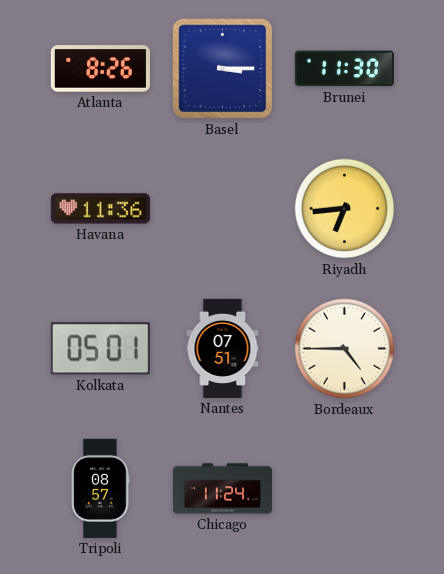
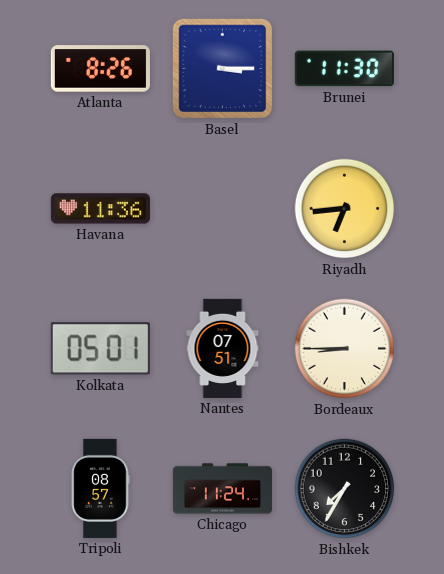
Bordeaux: 4:45 -> 8:45
Bishkek: none -> 7:35
